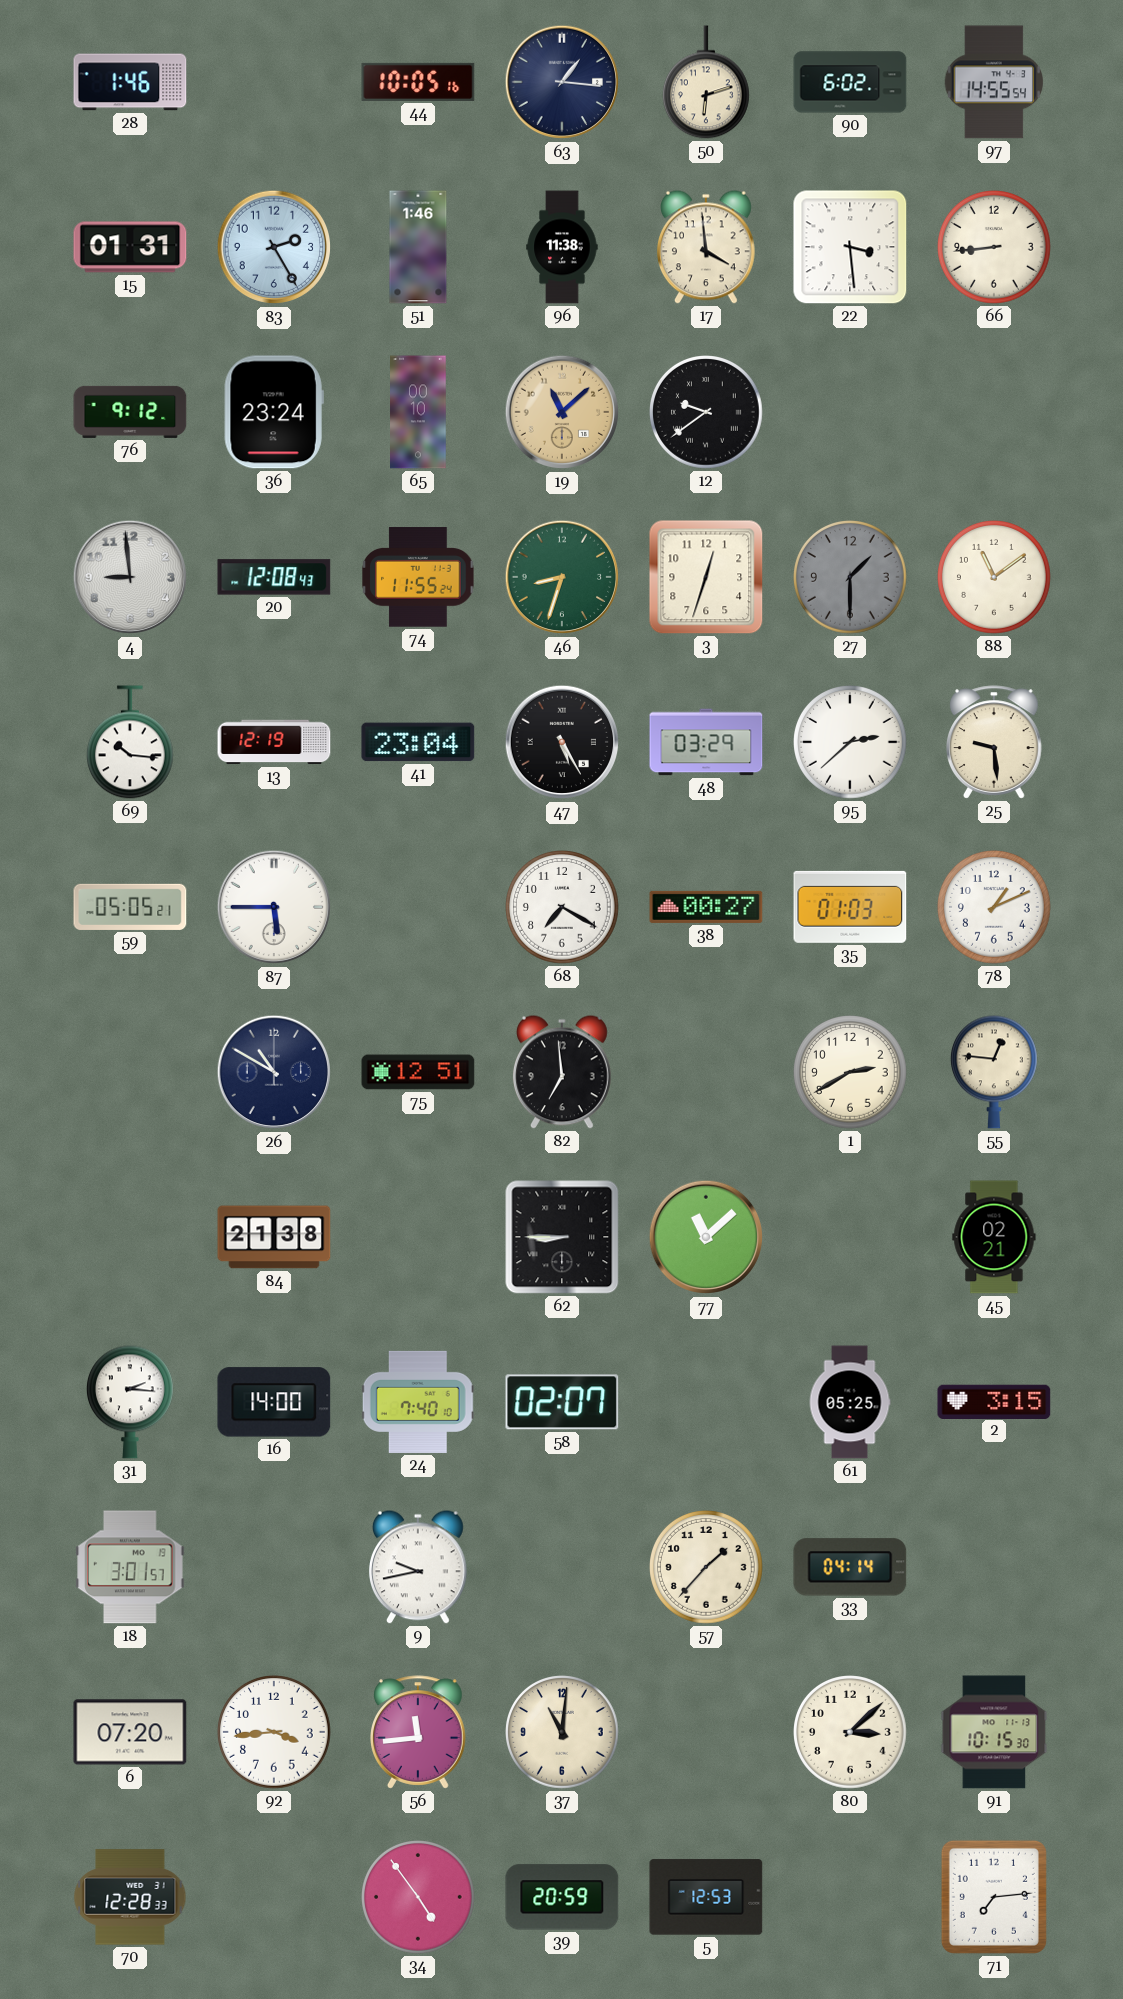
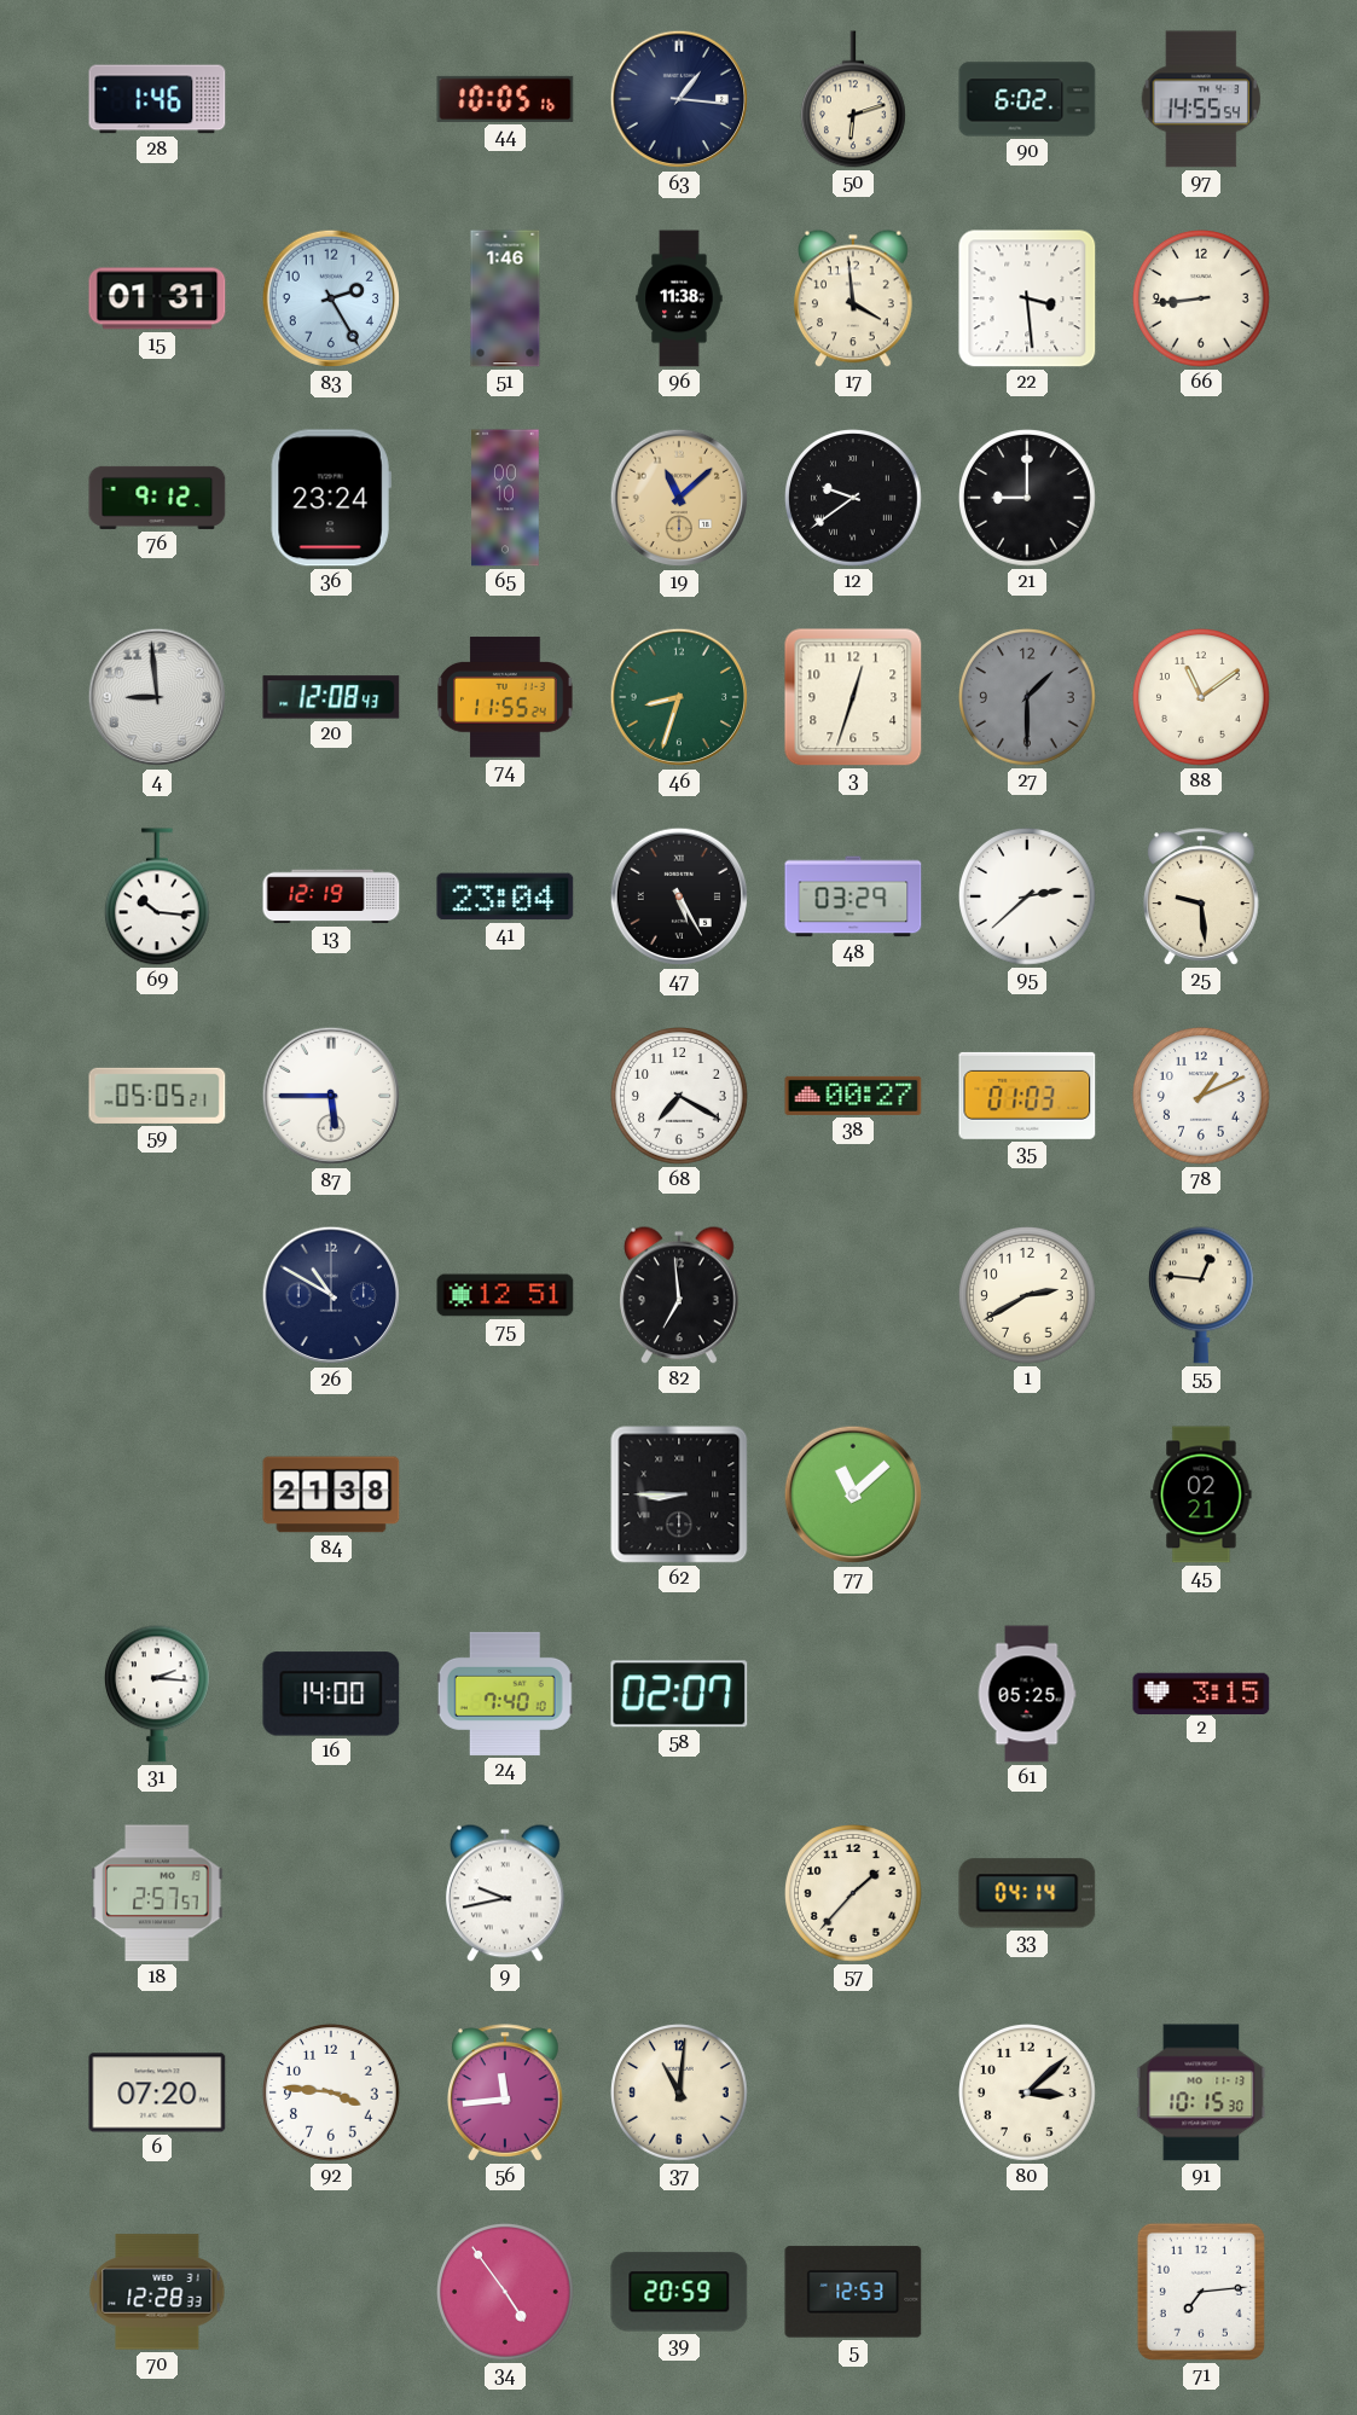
21: none -> 9:00
18: 3:01 -> 2:57
92: 3:44 -> 3:46
